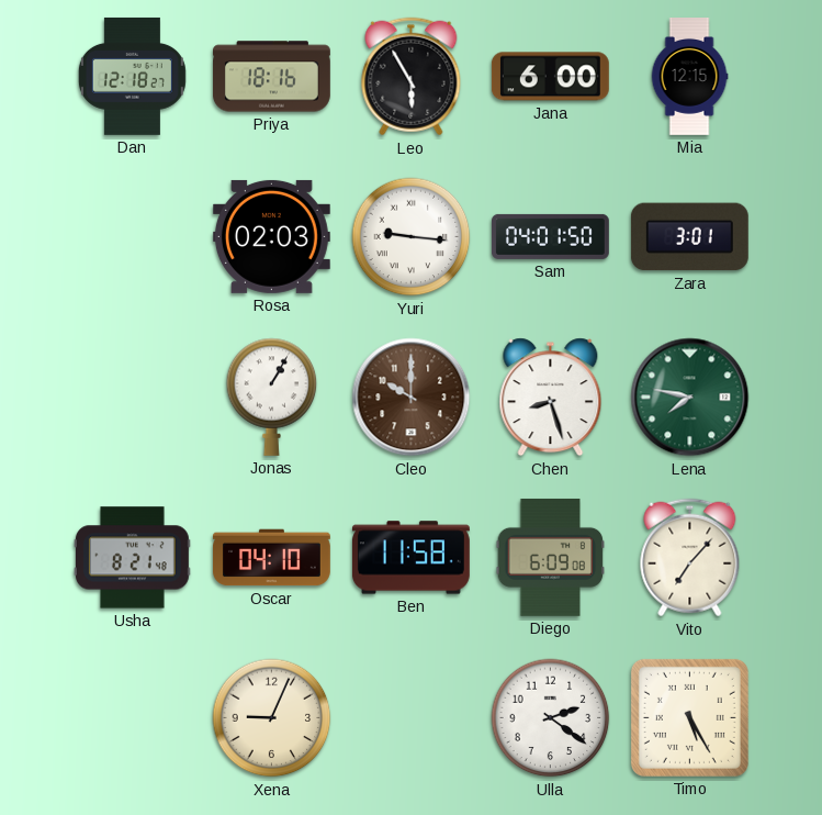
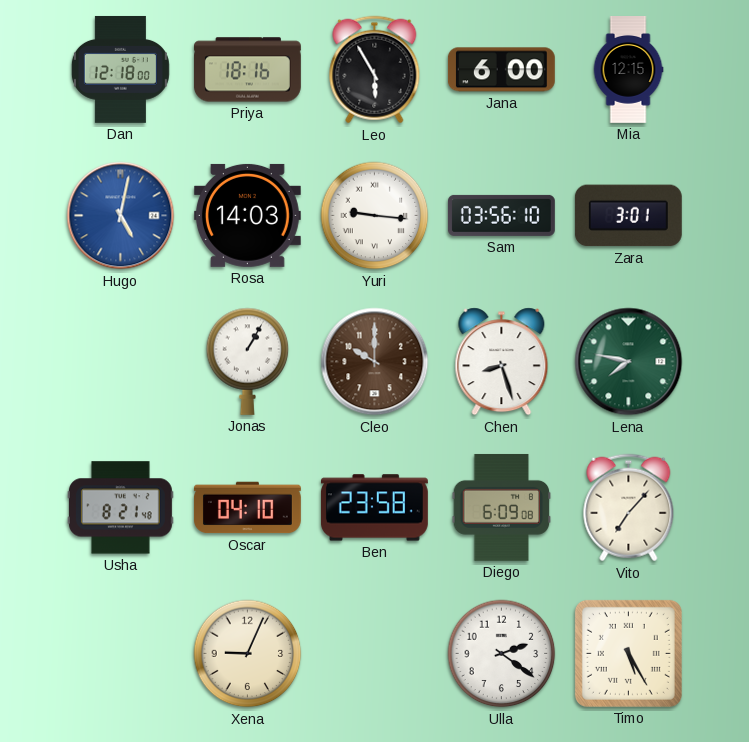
Dan: 12:18:27 -> 12:18:00
Hugo: none -> 5:02
Rosa: 02:03 -> 14:03
Sam: 04:01 -> 03:56
Ben: 11:58 -> 23:58
